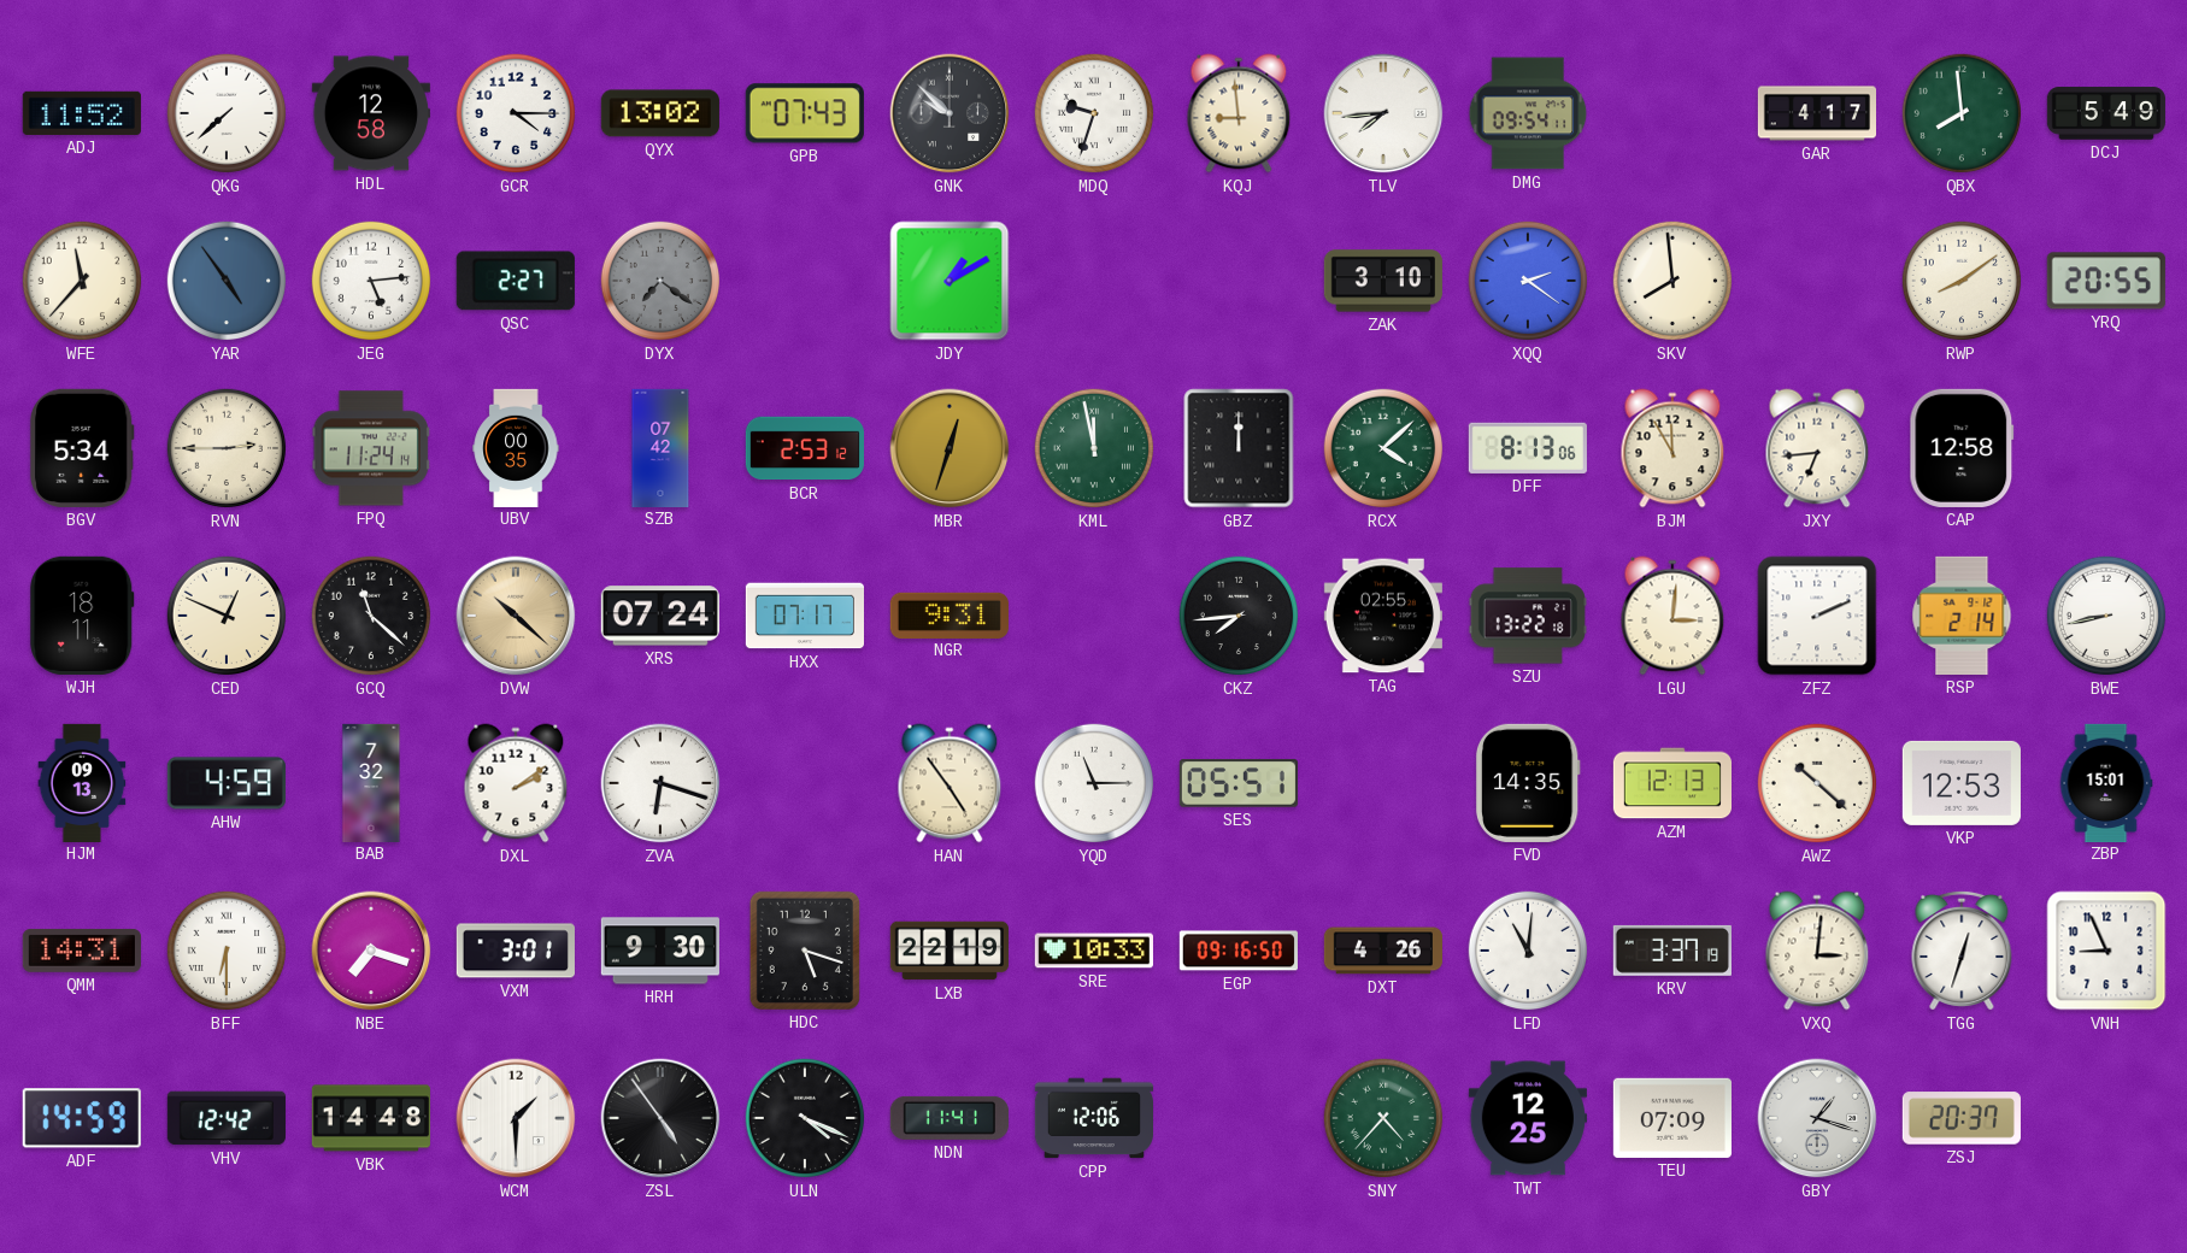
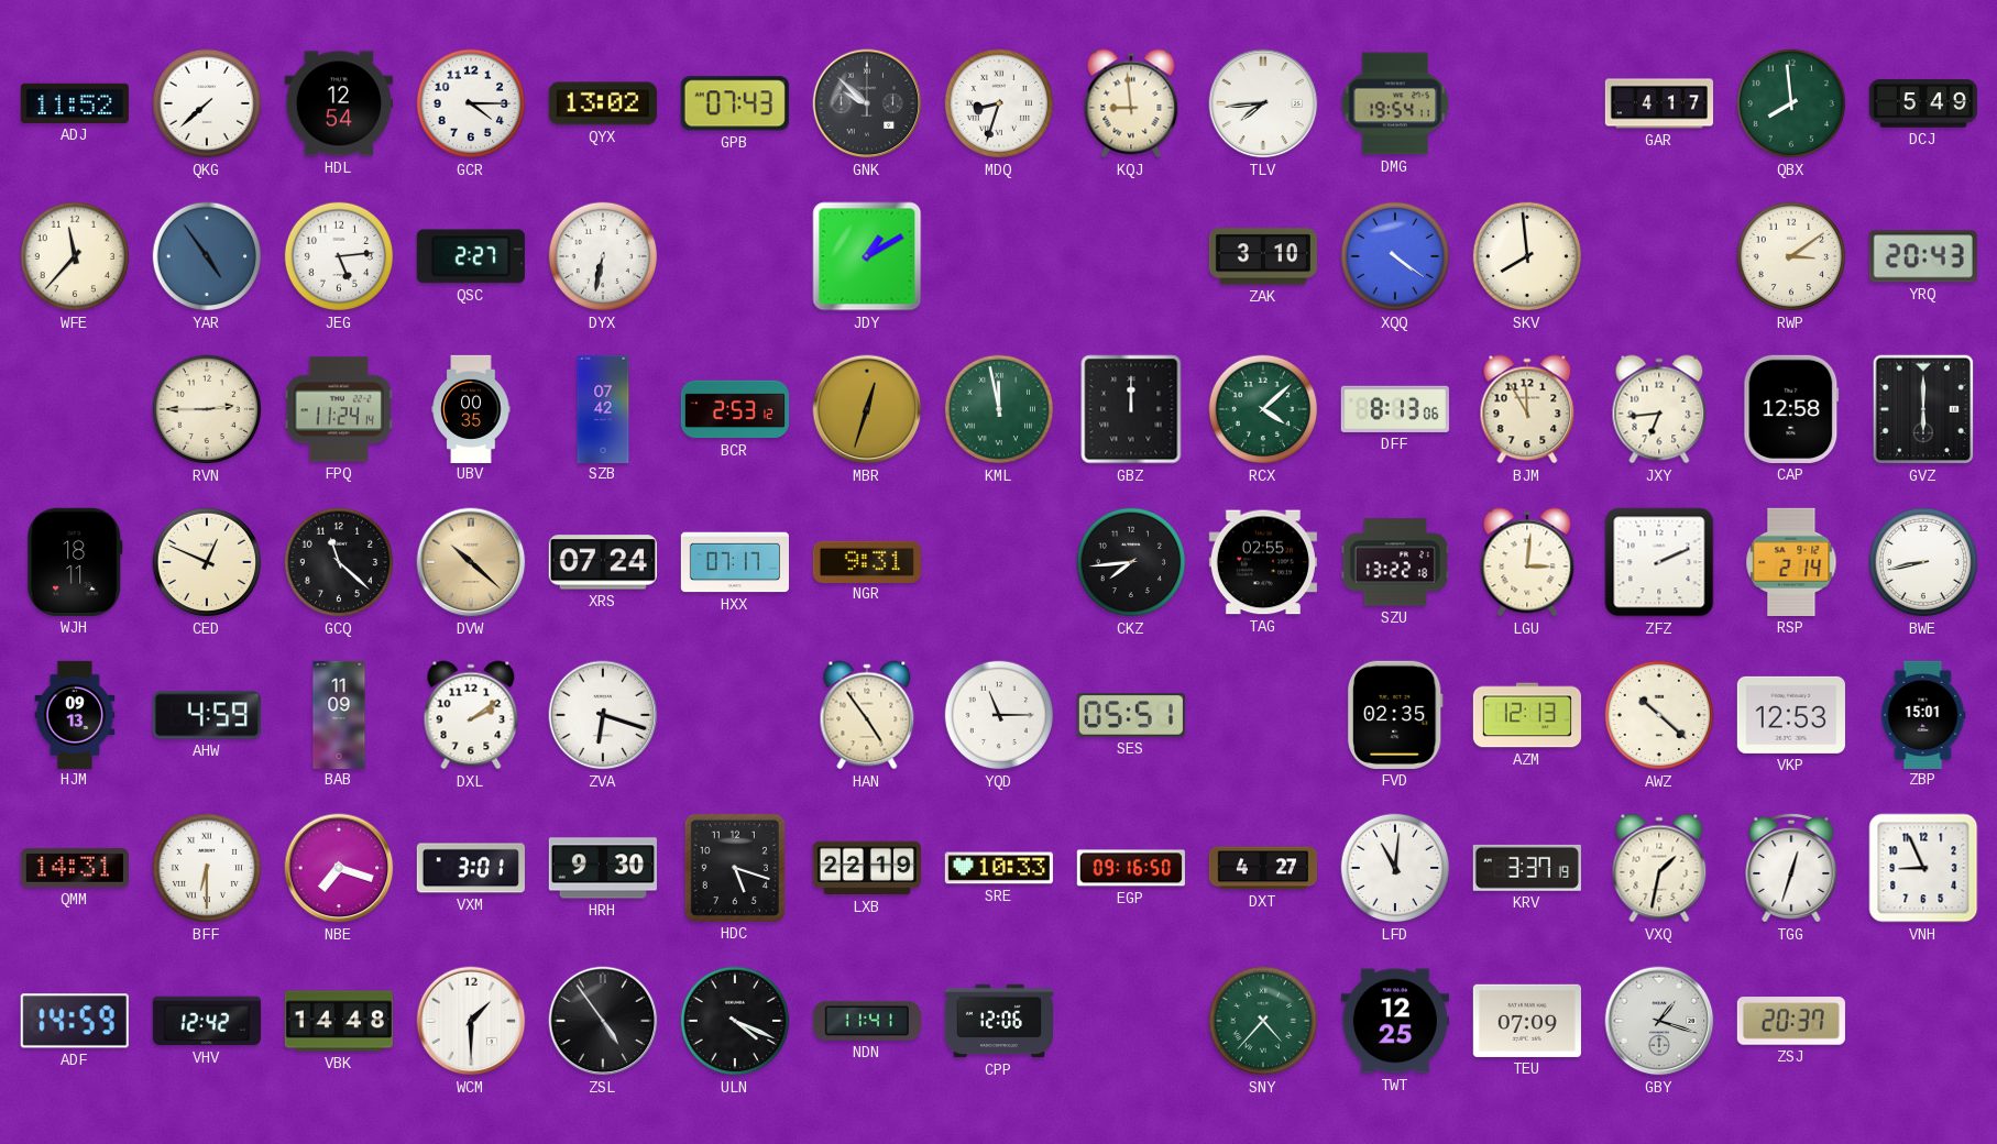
HDL: 12:58 -> 12:54
MDQ: 9:33 -> 8:33
DMG: 09:54 -> 19:54
DYX: 7:21 -> 6:32
DYX dial: grey -> white
XQQ: 2:21 -> 4:21
RWP: 8:09 -> 3:09
YRQ: 20:55 -> 20:43
BGV: 5:34 -> none
GVZ: none -> 6:00
BAB: 7:32 -> 11:09
FVD: 14:35 -> 02:35
DXT: 4:26 -> 4:27
VXQ: 3:01 -> 1:32
